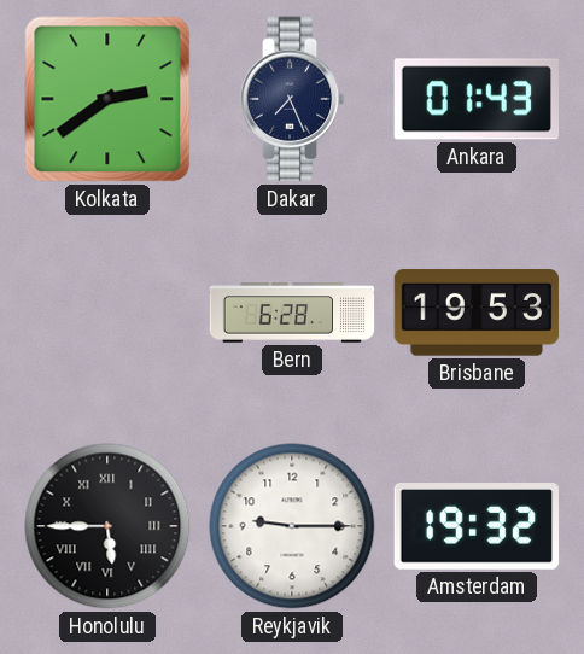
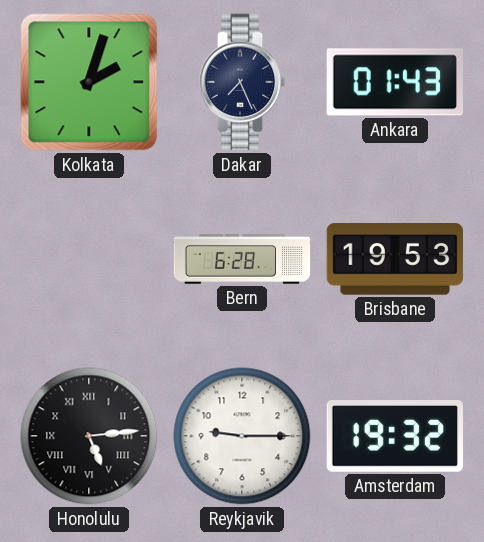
Kolkata: 2:39 -> 2:03
Honolulu: 5:45 -> 5:14
